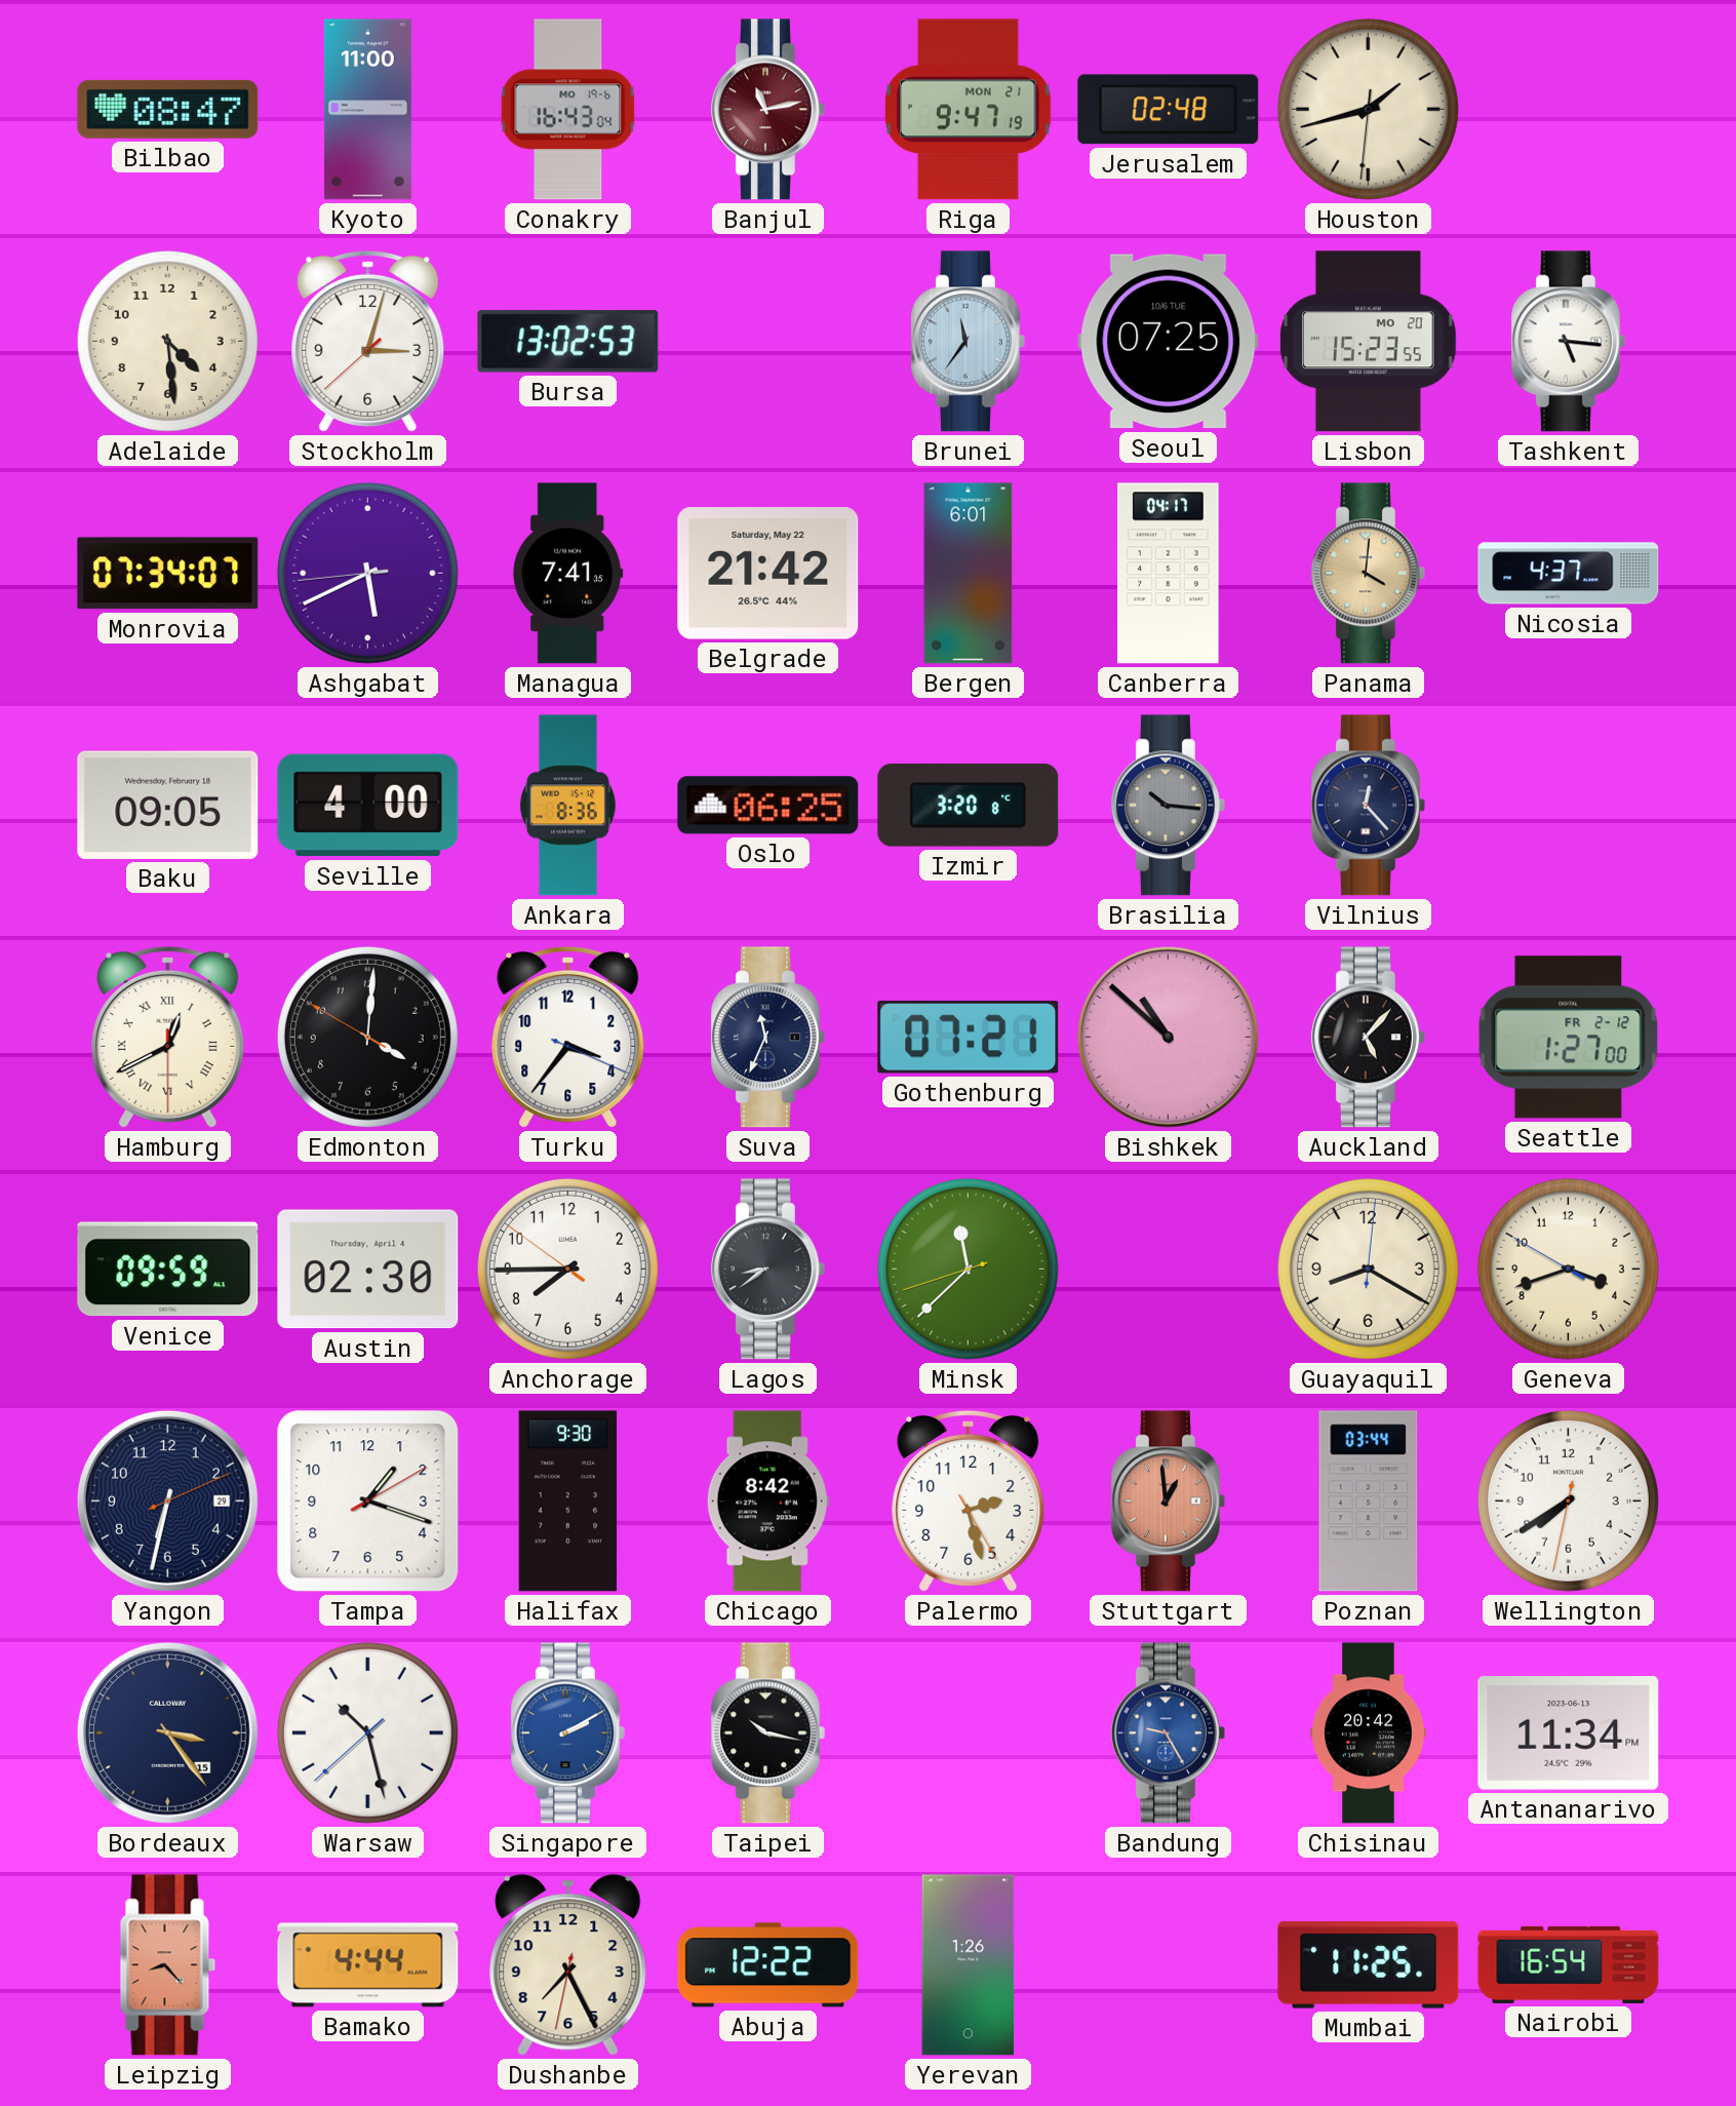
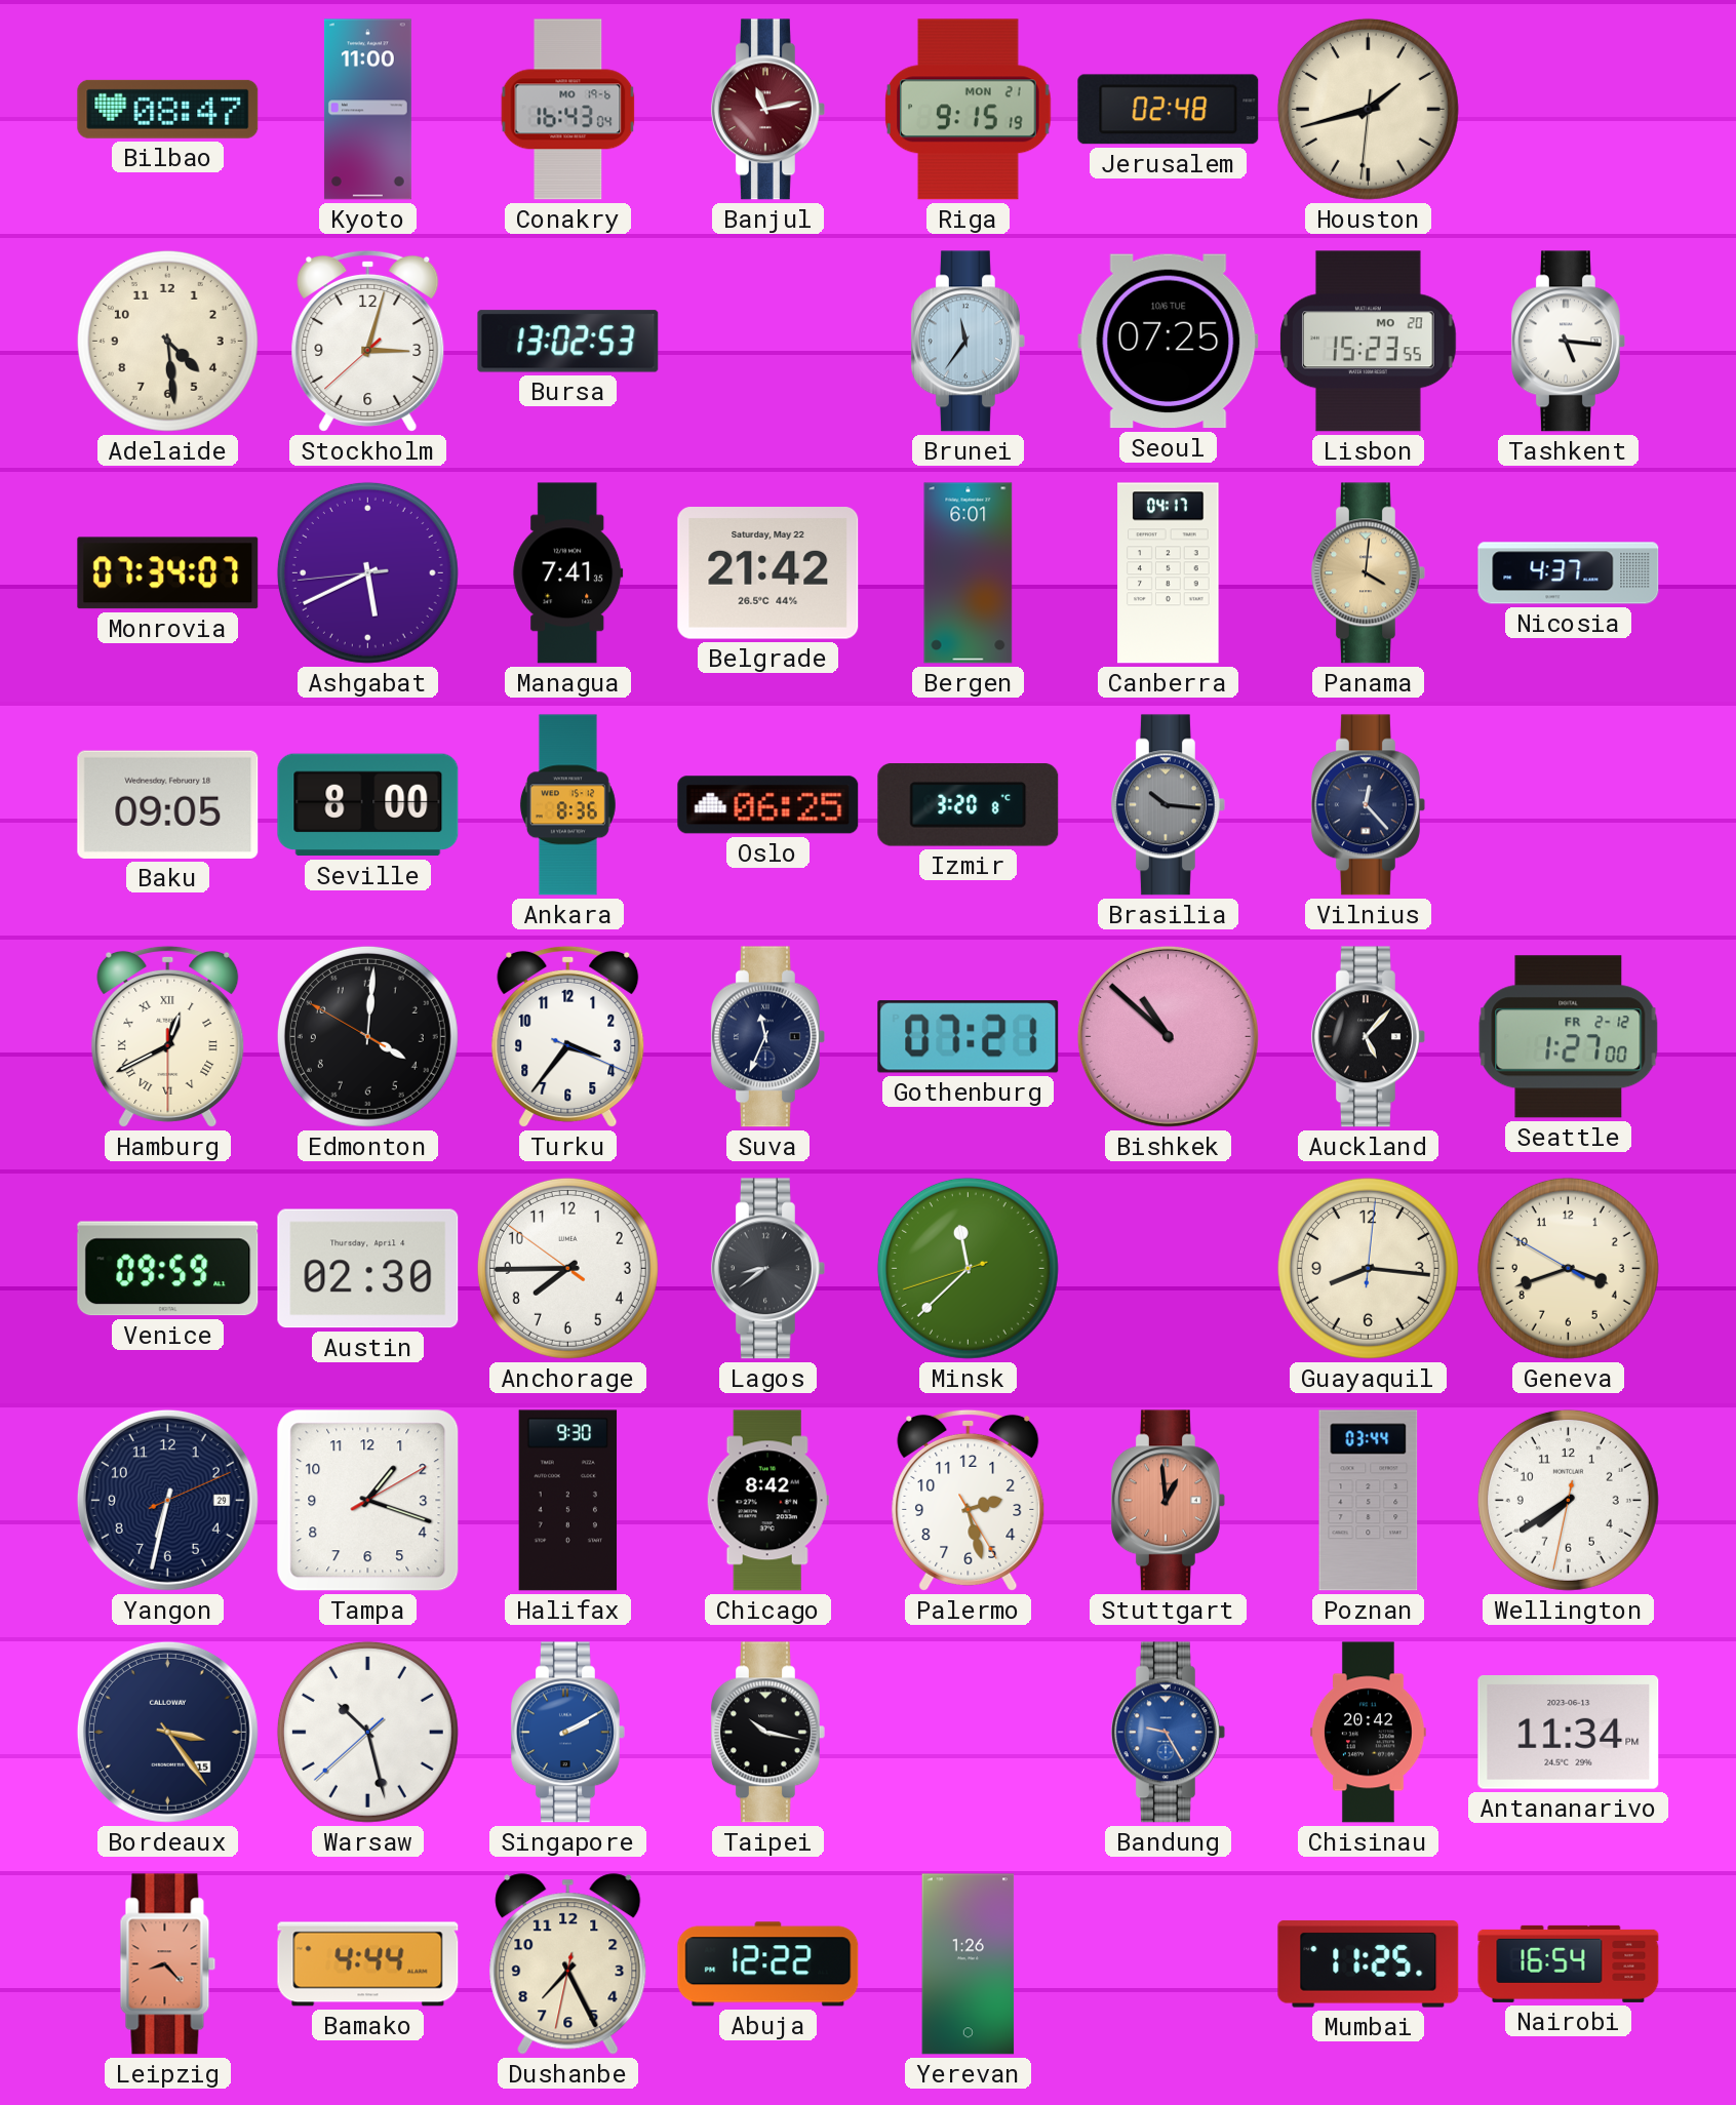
Riga: 9:47 -> 9:15
Seville: 4:00 -> 8:00
Guayaquil: 8:20 -> 8:16
